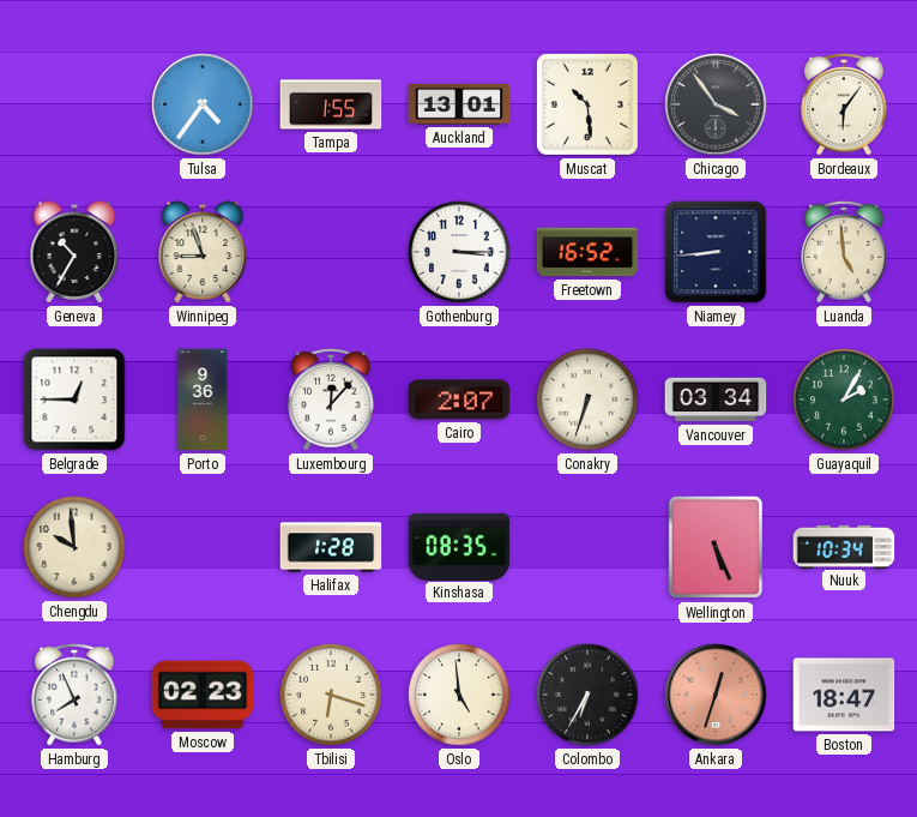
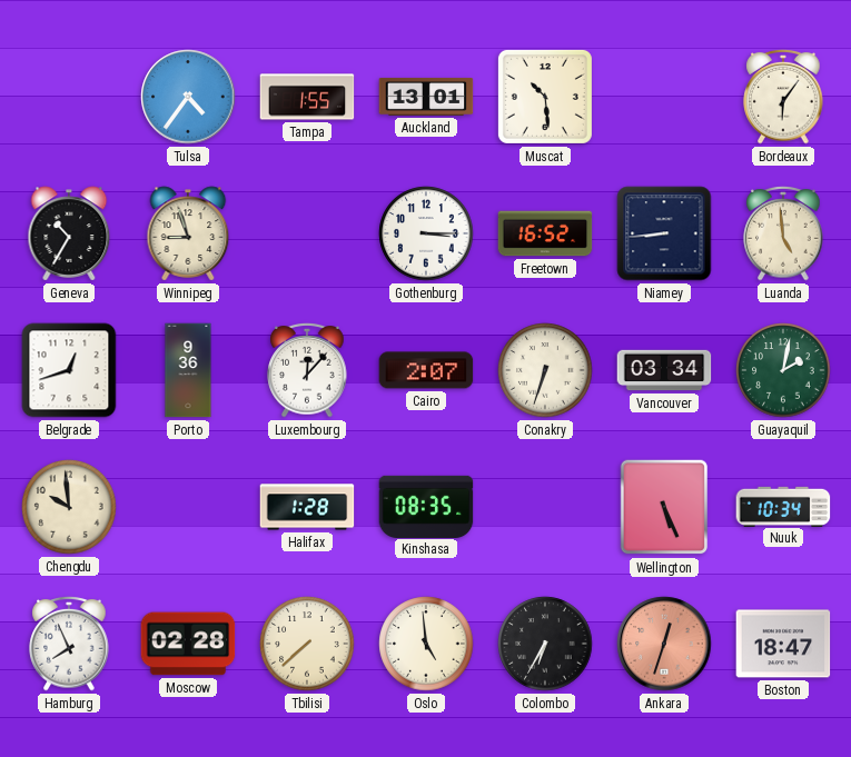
Chicago: 3:54 -> none
Belgrade: 12:45 -> 12:42
Guayaquil: 2:05 -> 2:02
Moscow: 02:23 -> 02:28
Tbilisi: 6:18 -> 7:38
